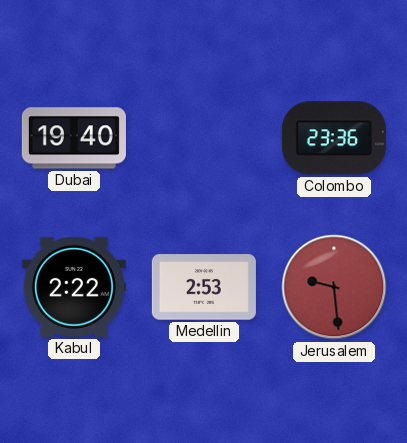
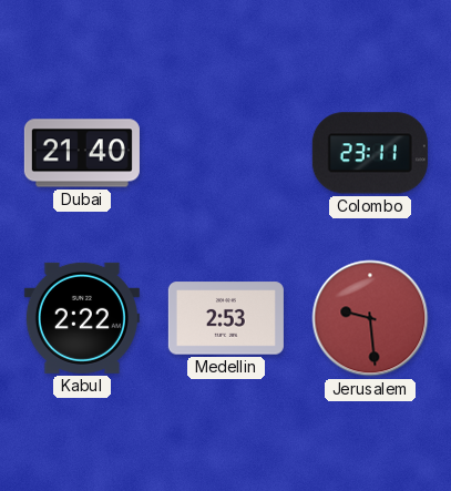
Dubai: 19:40 -> 21:40
Colombo: 23:36 -> 23:11
